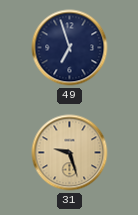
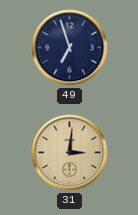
31: 9:27 -> 3:01
